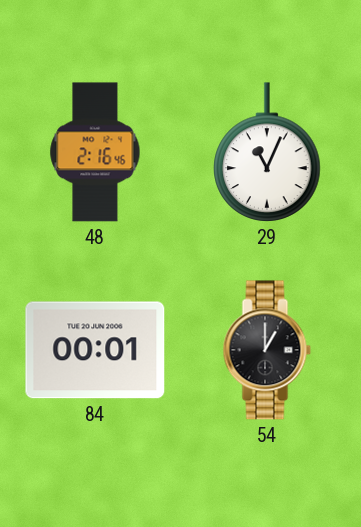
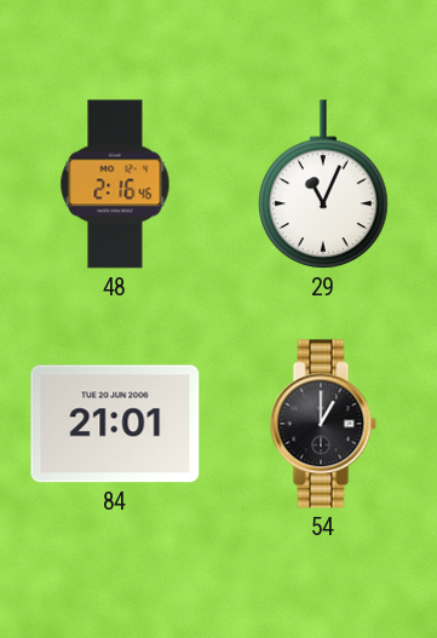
84: 00:01 -> 21:01
